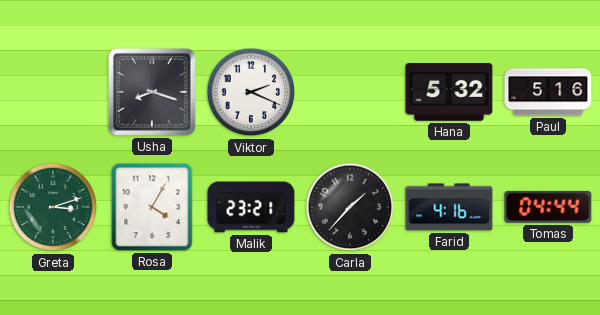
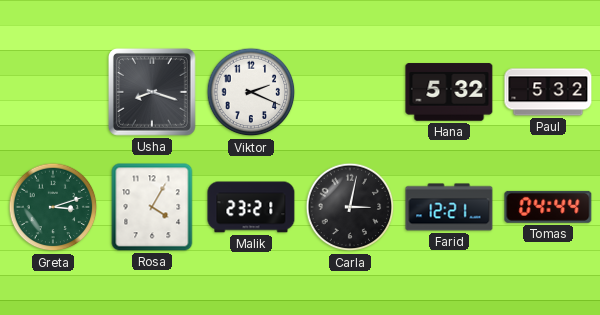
Paul: 5:16 -> 5:32
Carla: 1:37 -> 3:02
Farid: 4:16 -> 12:21
